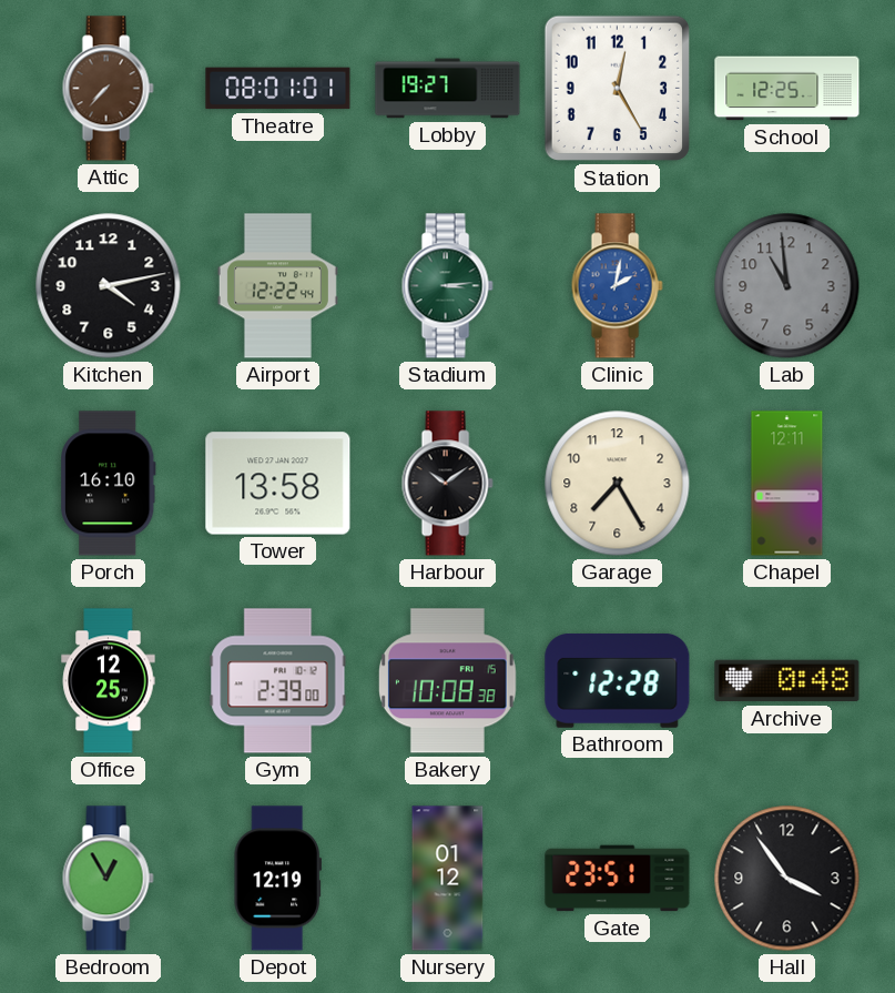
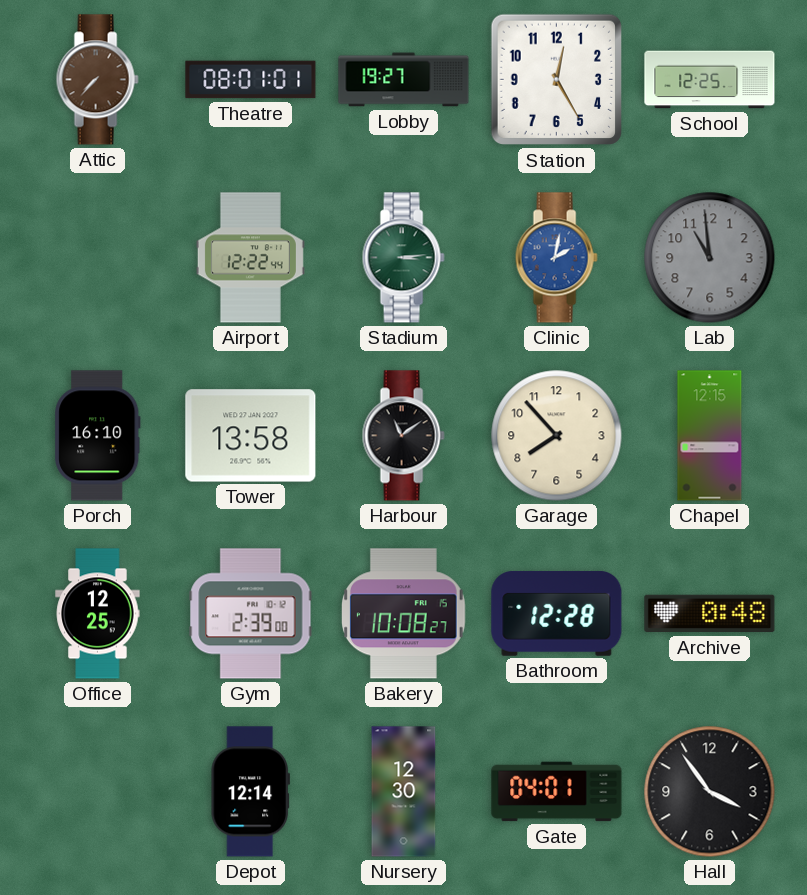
Kitchen: 4:13 -> none
Harbour: 10:09 -> 11:09
Garage: 7:25 -> 7:53
Chapel: 12:11 -> 12:15
Bakery: 10:08:38 -> 10:08:27
Bedroom: 12:55 -> none
Depot: 12:19 -> 12:14
Nursery: 01:12 -> 12:30
Gate: 23:51 -> 04:01
